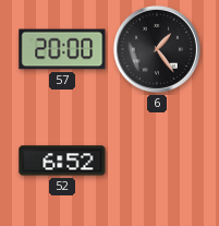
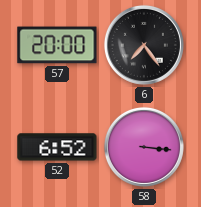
6: 1:24 -> 7:24
58: none -> 3:16
